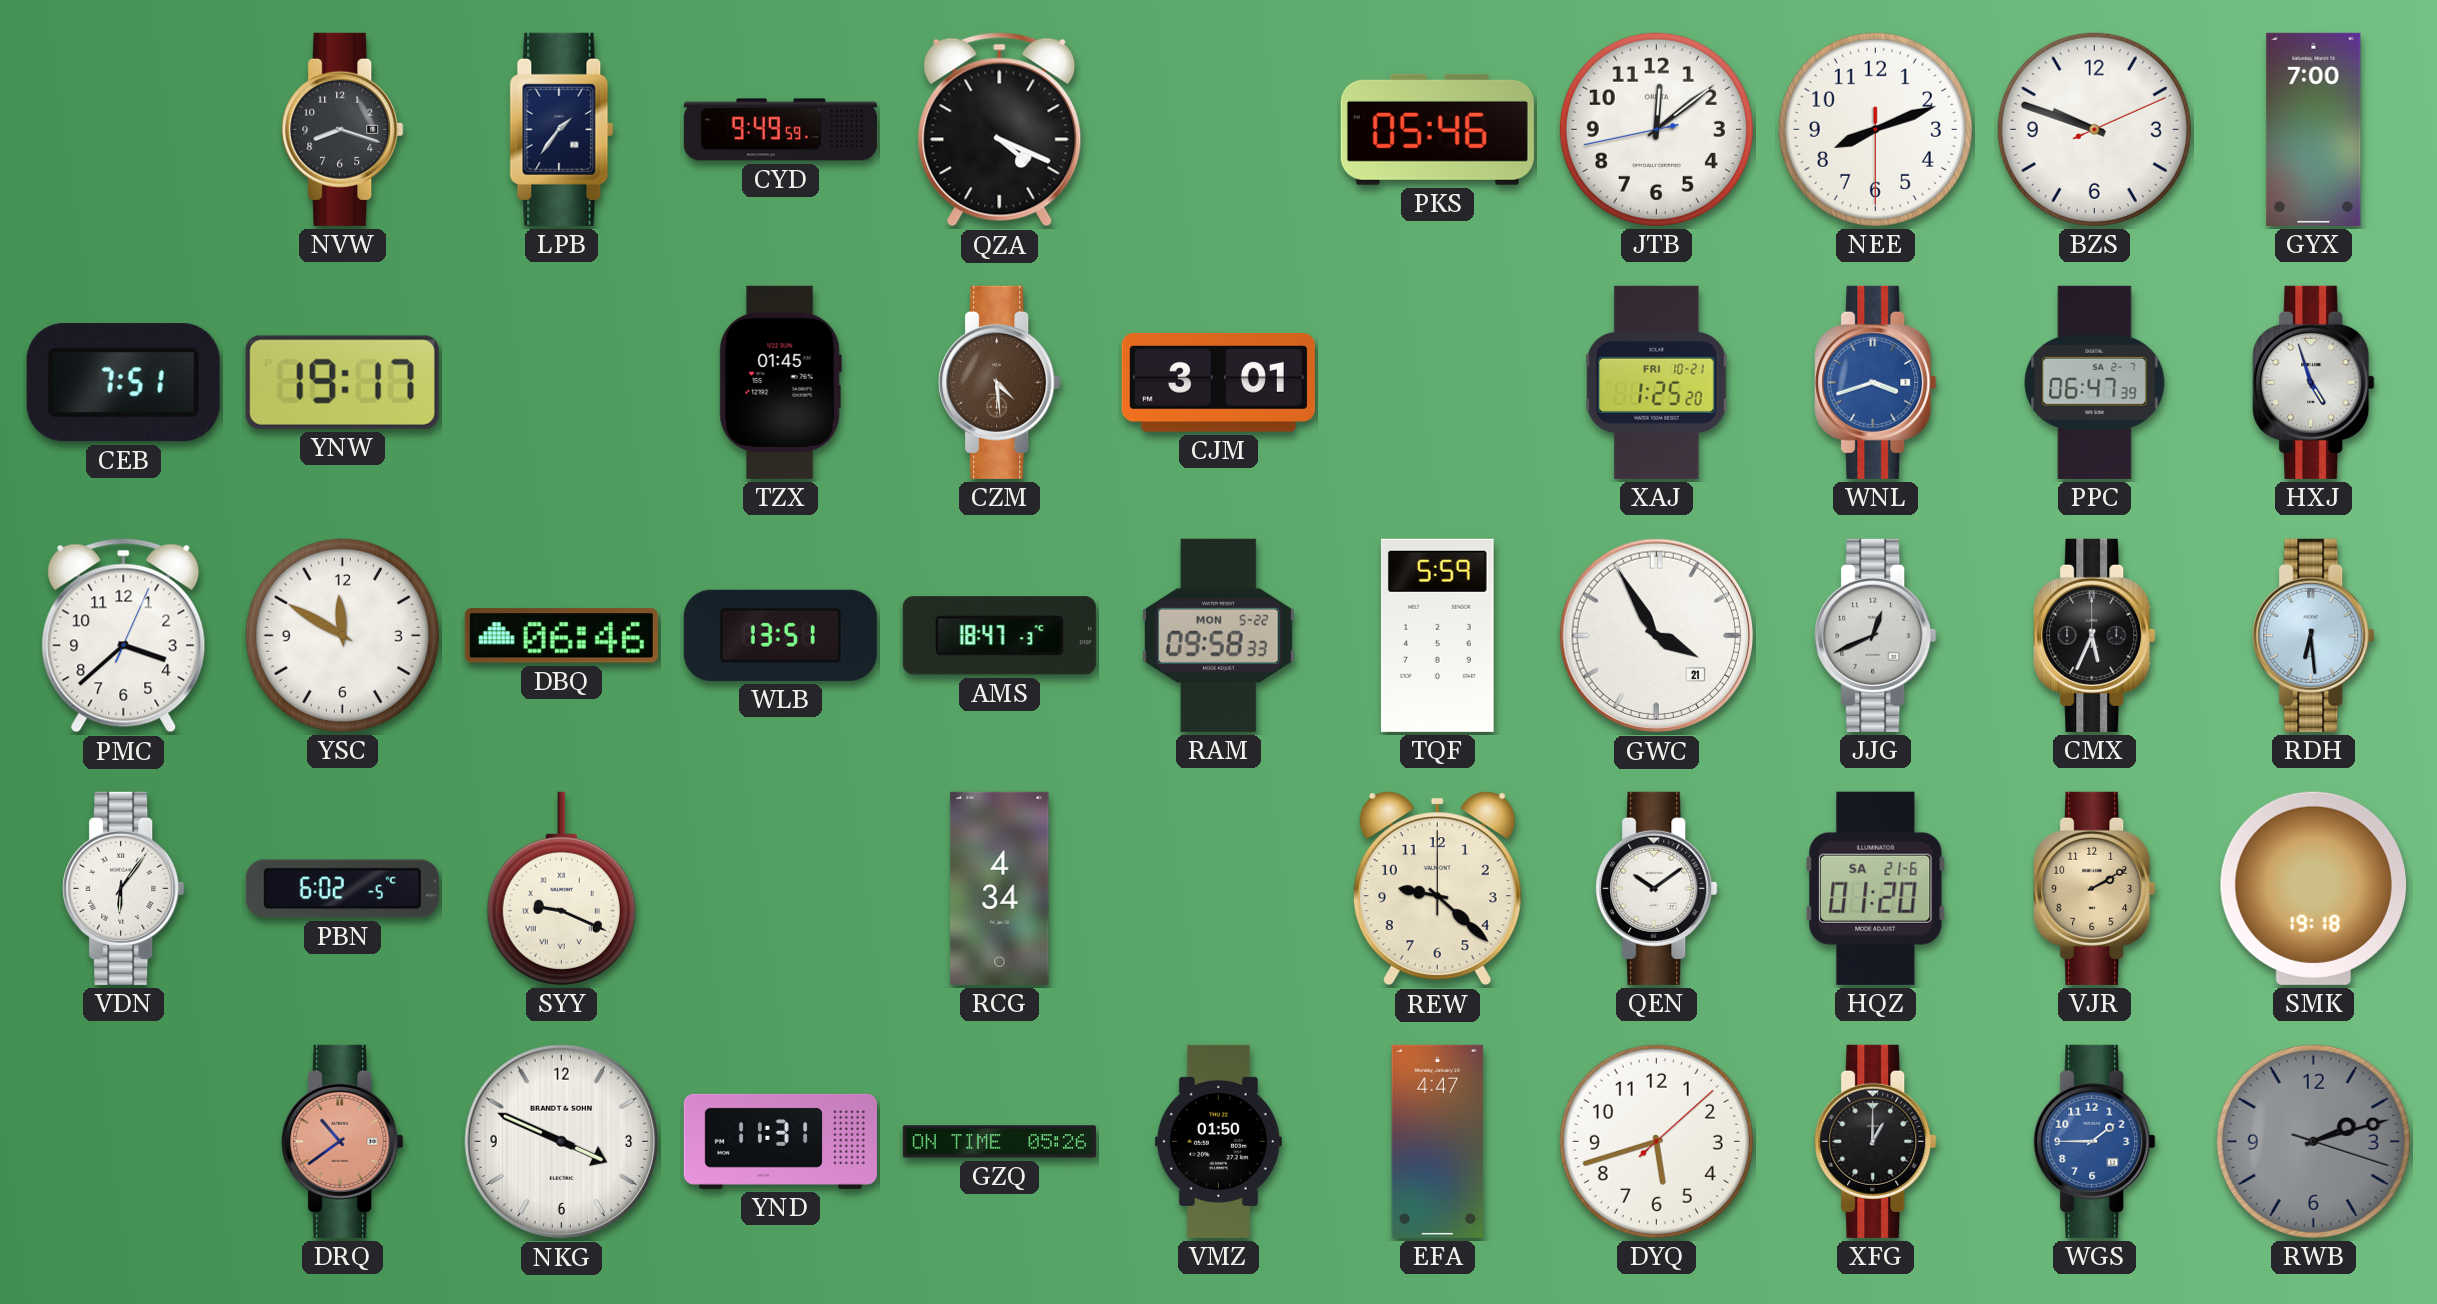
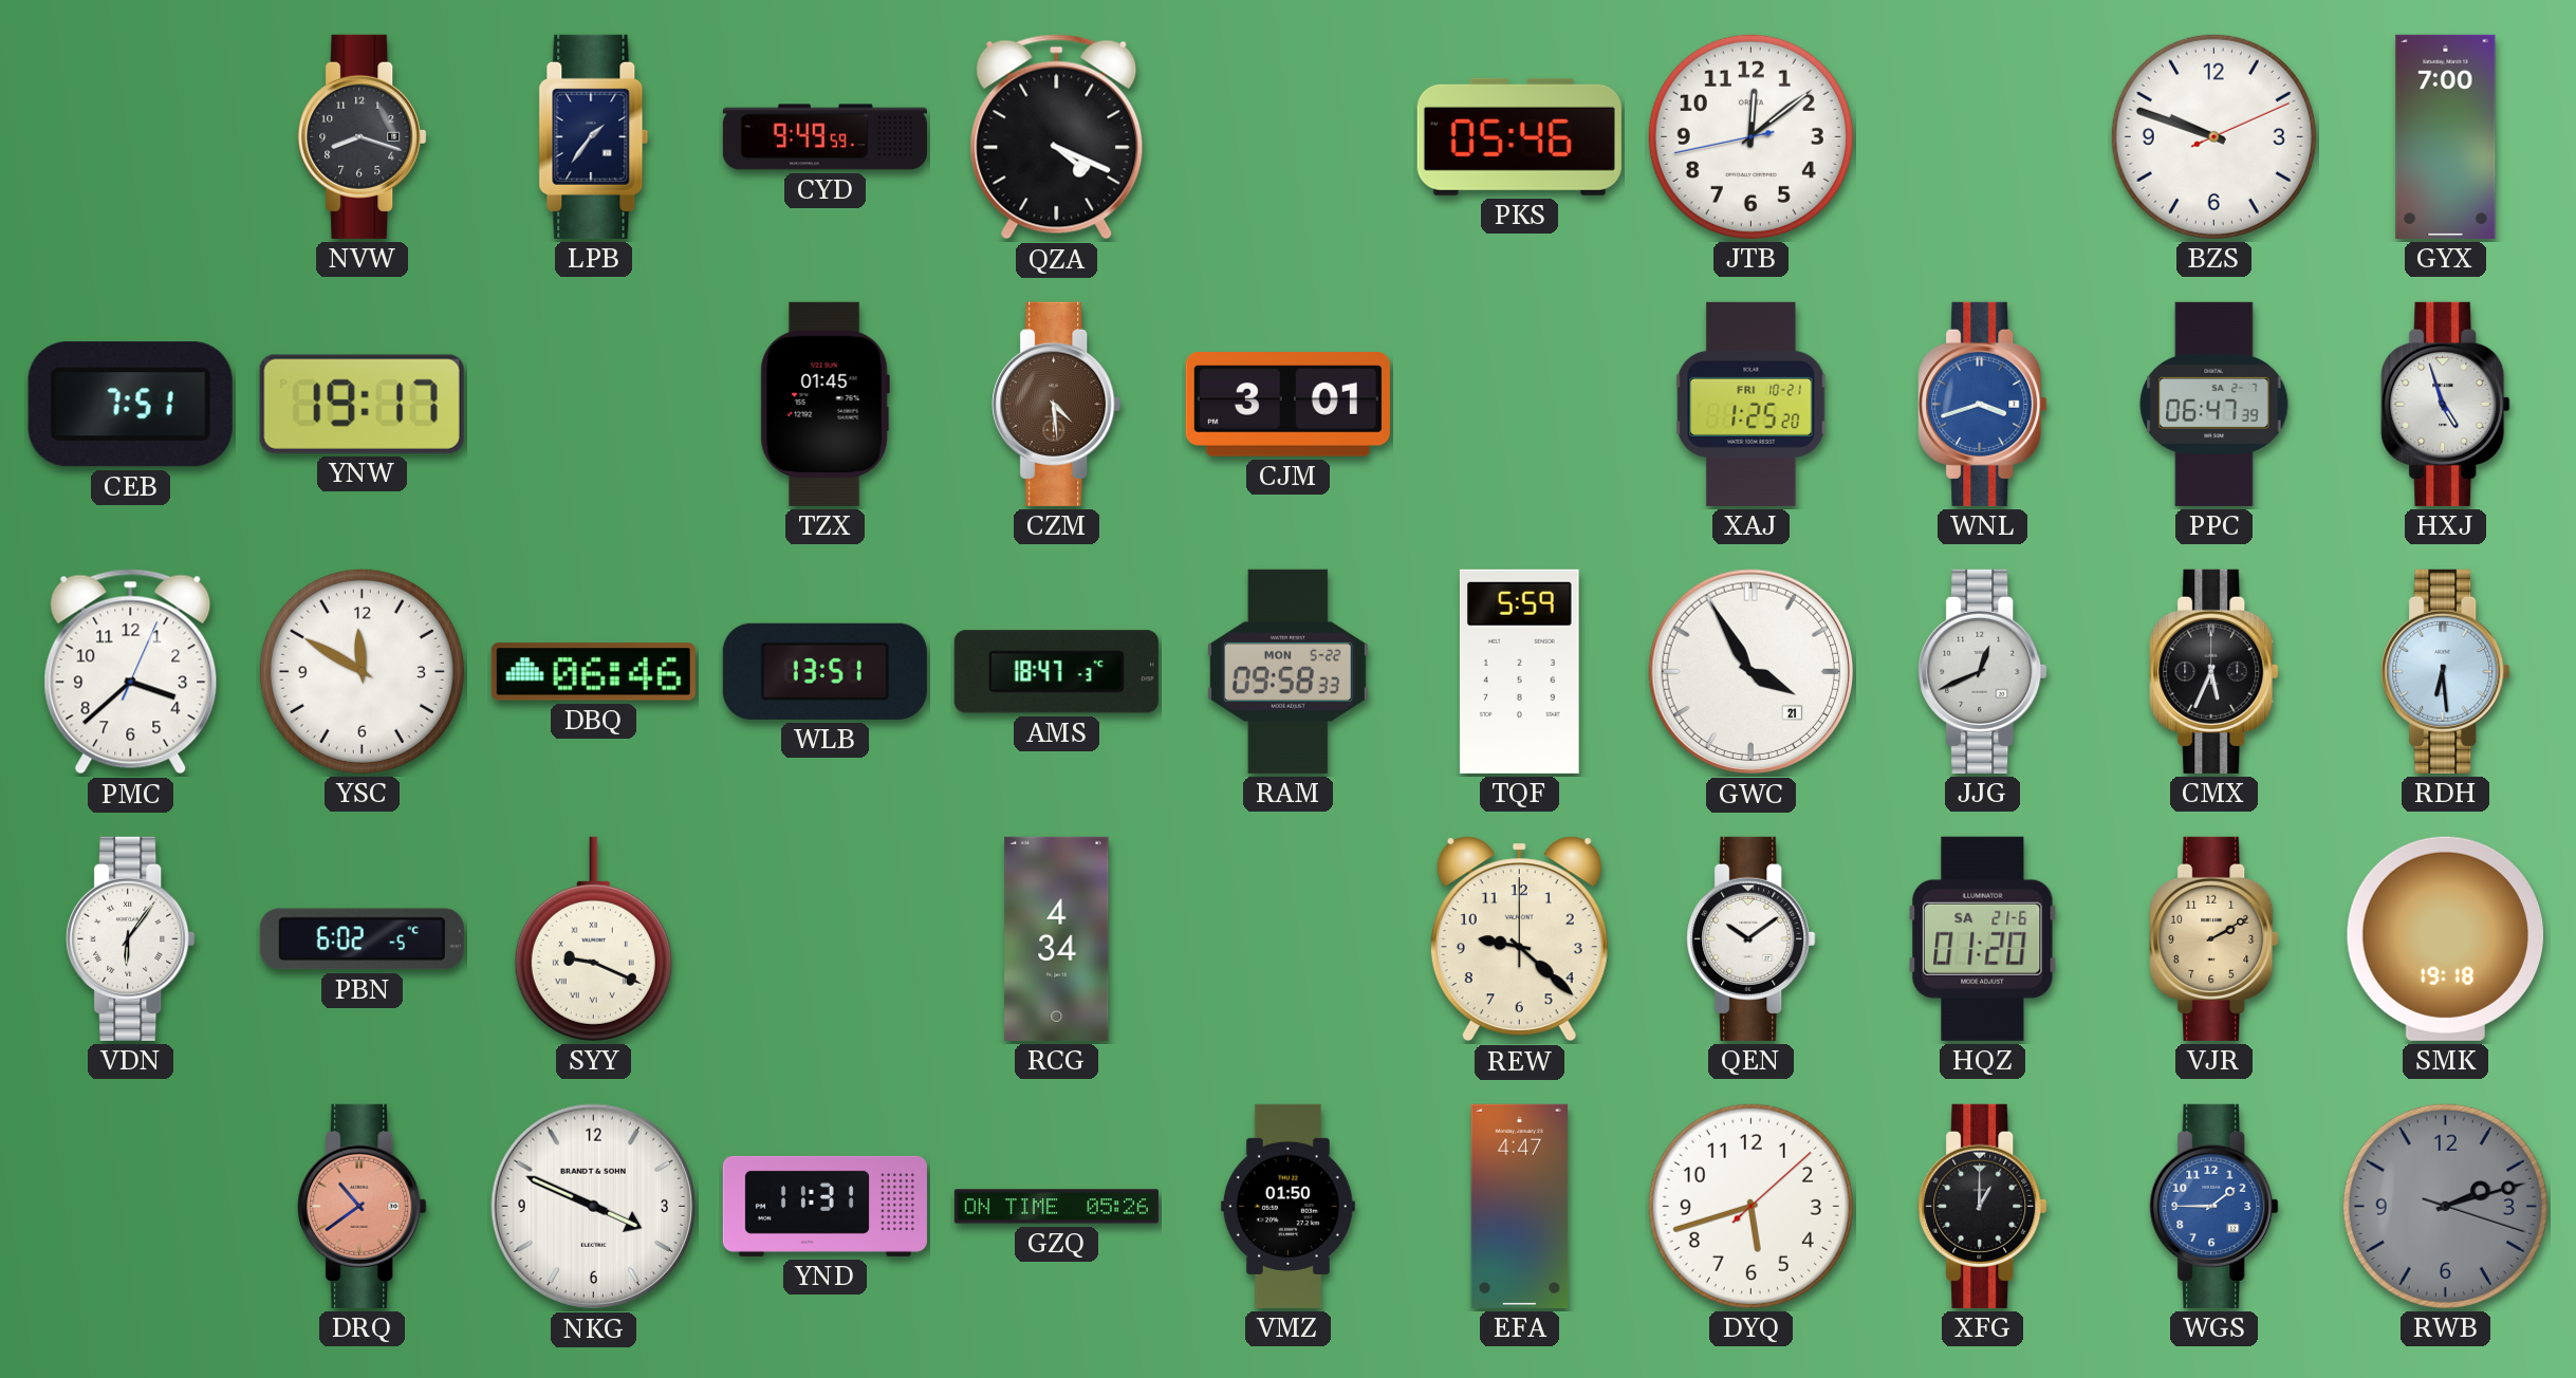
NEE: 8:11 -> none
